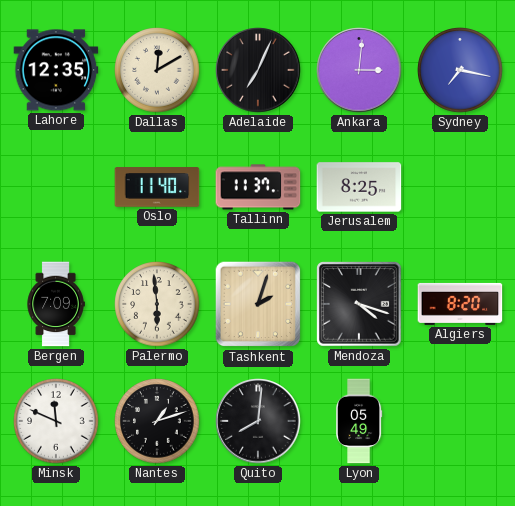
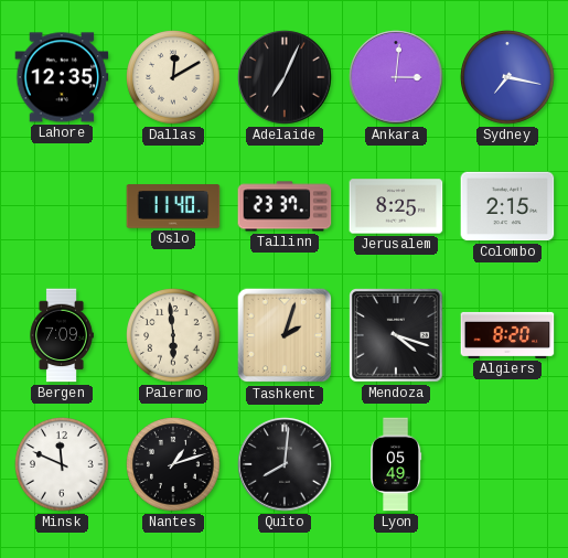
Tallinn: 11:37 -> 23:37
Colombo: none -> 2:15
